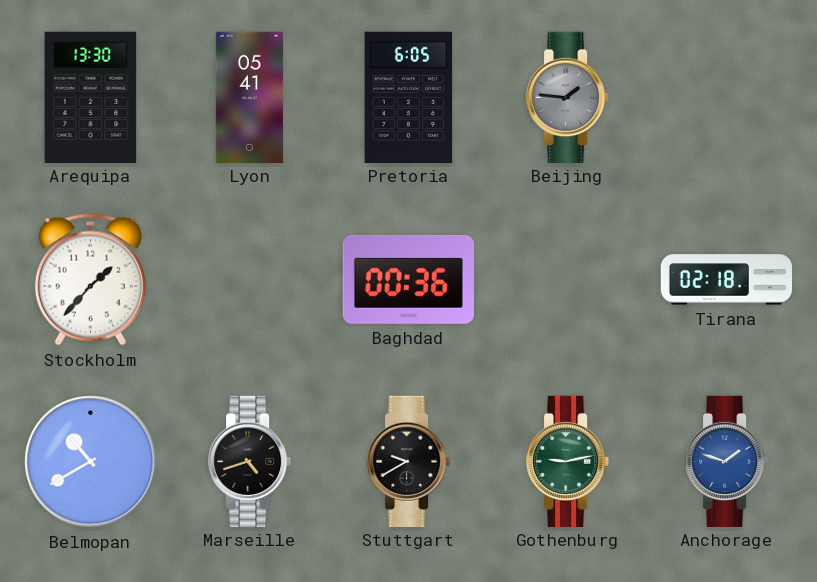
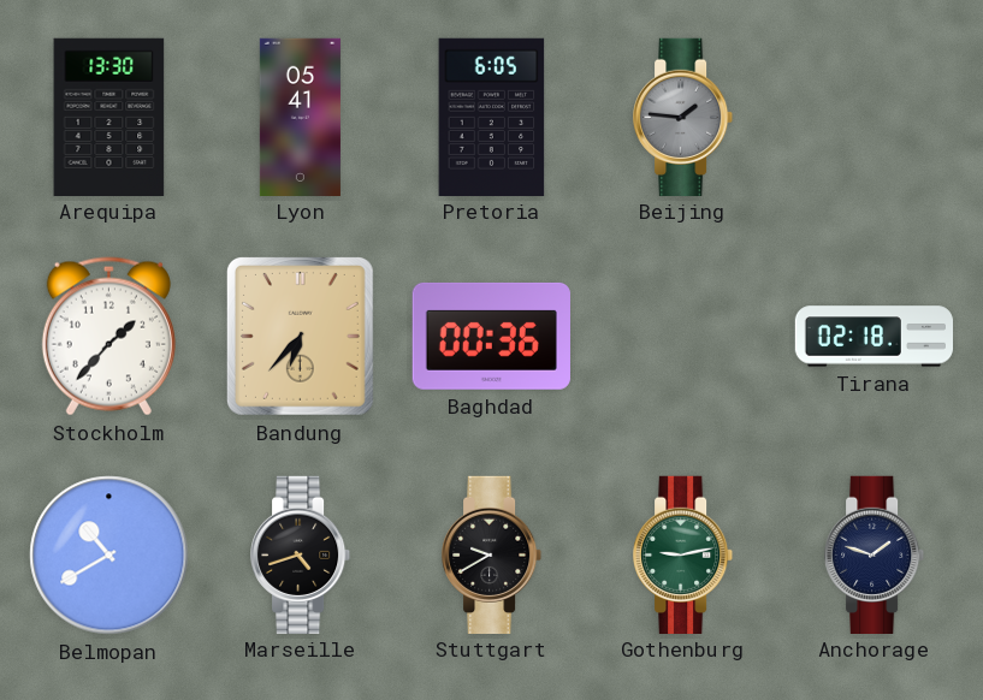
Bandung: none -> 6:37
Anchorage dial: blue -> navy
